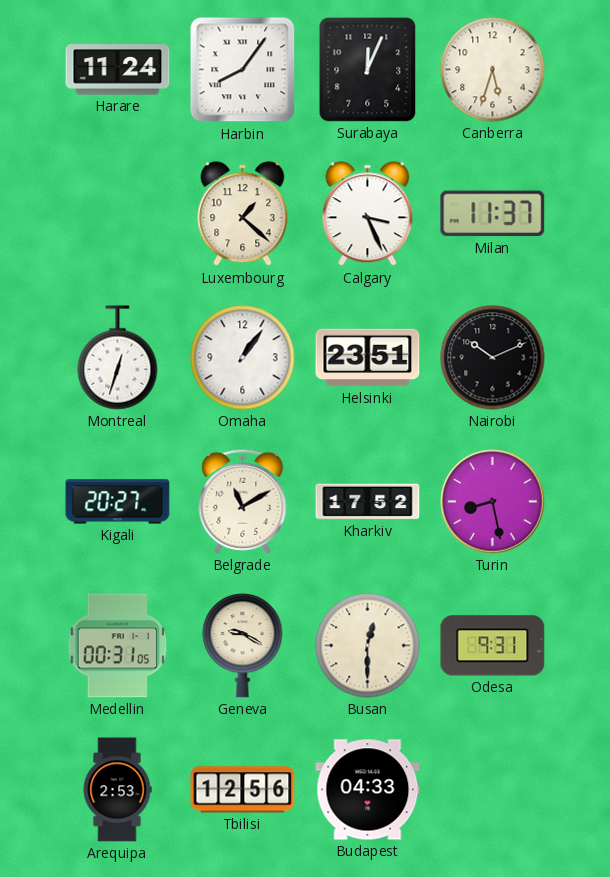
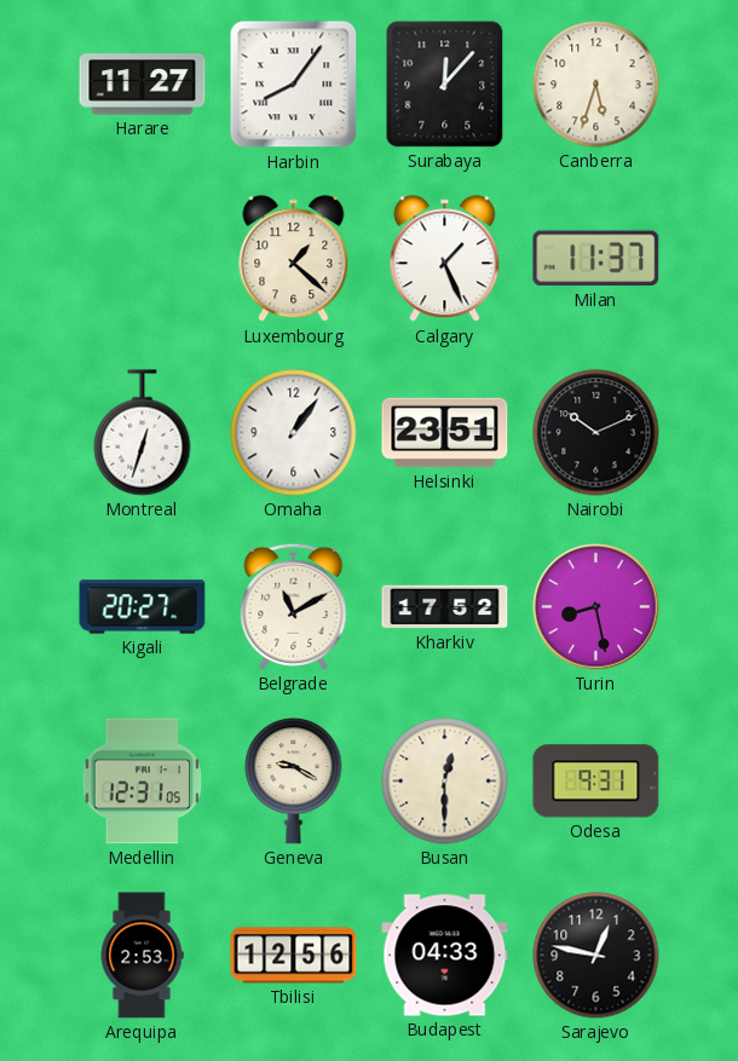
Harare: 11:24 -> 11:27
Surabaya: 12:04 -> 12:07
Calgary: 3:26 -> 1:26
Medellin: 00:31 -> 12:31
Sarajevo: none -> 12:47
